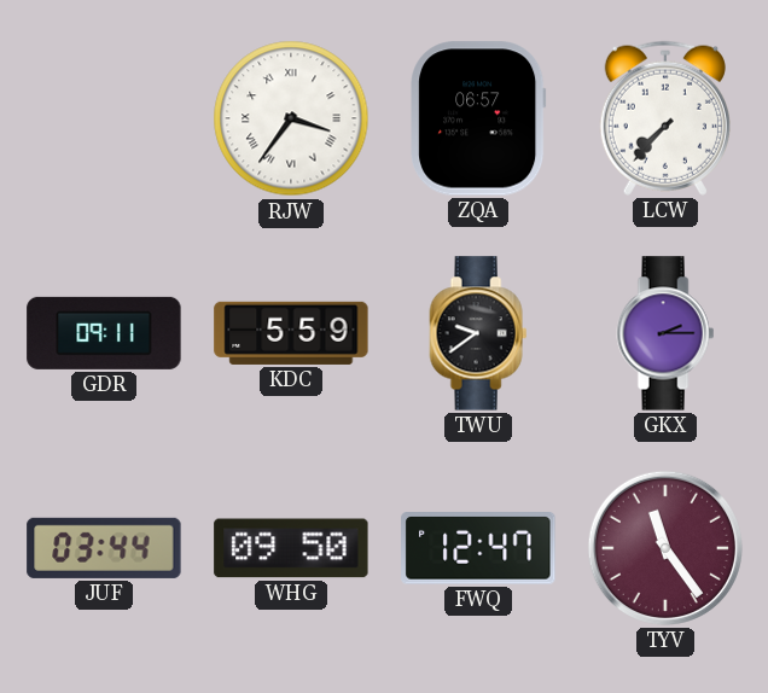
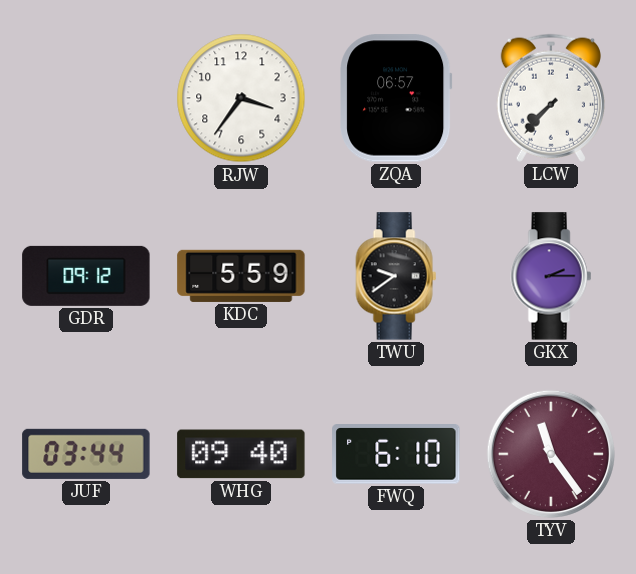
RJW numerals: Roman -> Arabic
GDR: 09:11 -> 09:12
WHG: 09:50 -> 09:40
FWQ: 12:47 -> 6:10
